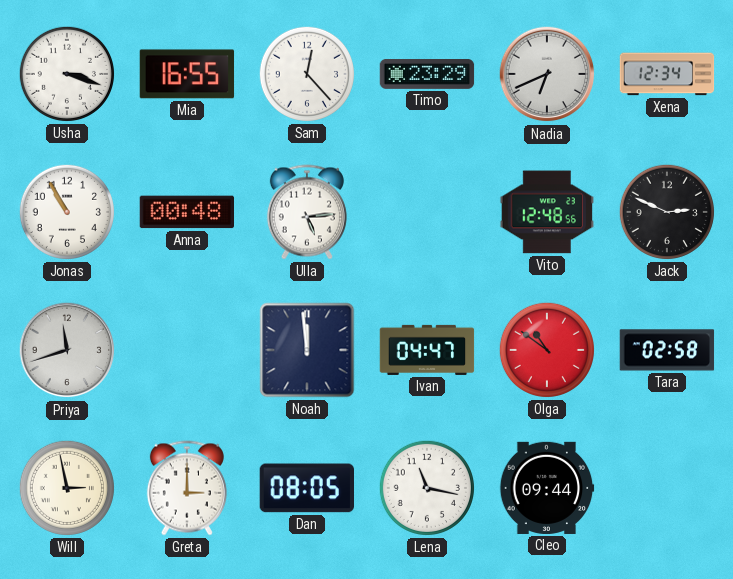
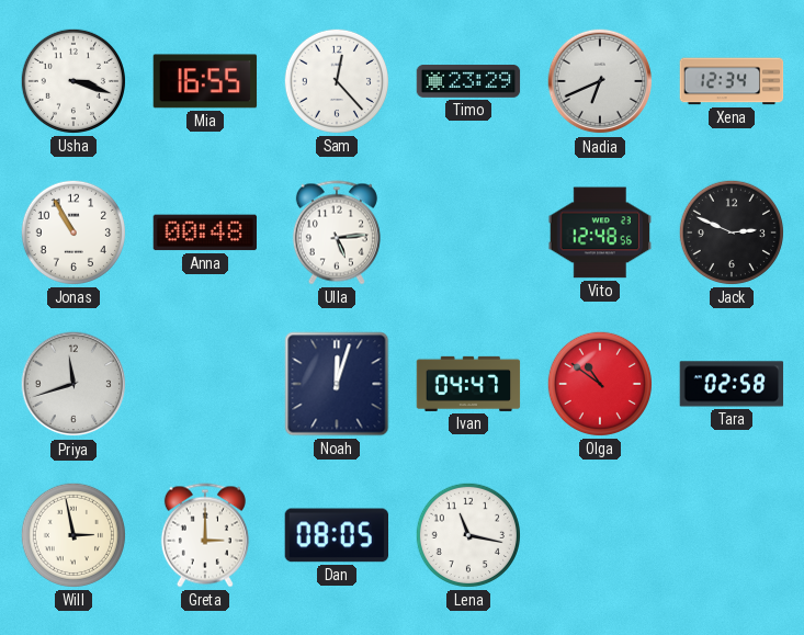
Noah: 11:59 -> 12:03
Cleo: 09:44 -> none
